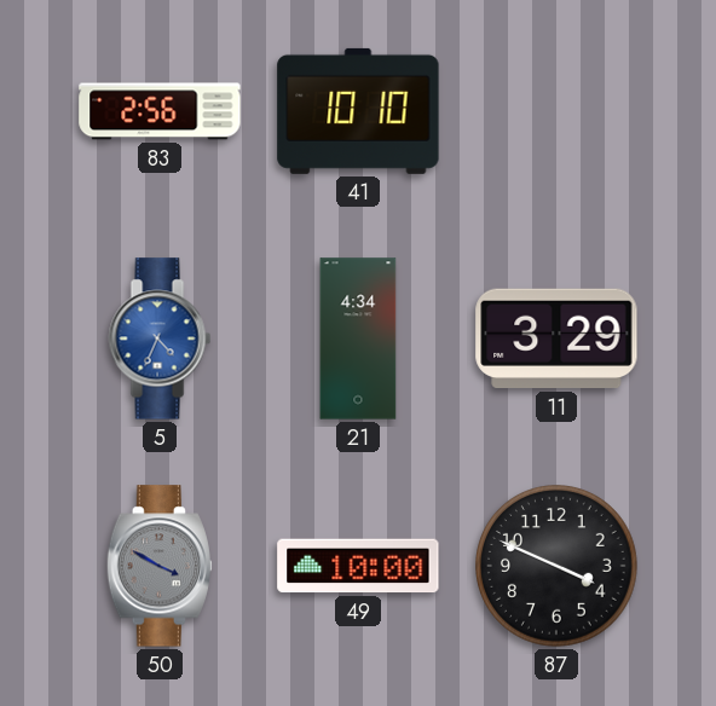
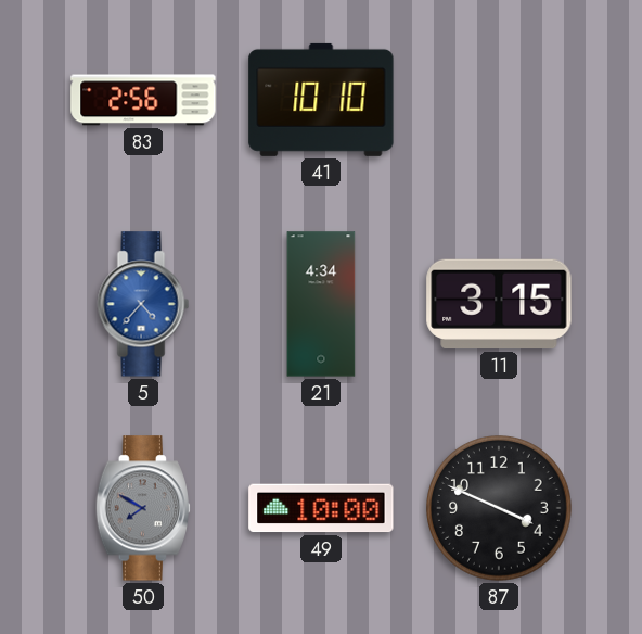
5: 4:34 -> 4:37
11: 3:29 -> 3:15
50: 3:50 -> 7:50
